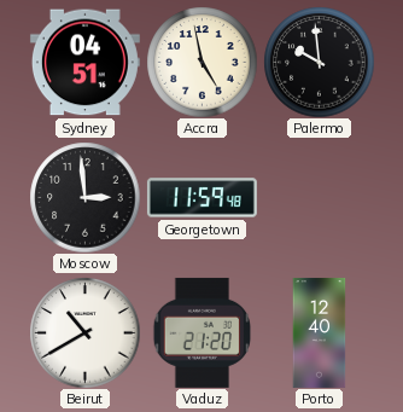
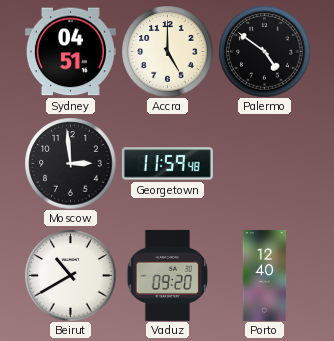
Accra: 4:58 -> 5:00
Palermo: 9:59 -> 4:51
Vaduz: 21:20 -> 09:20
